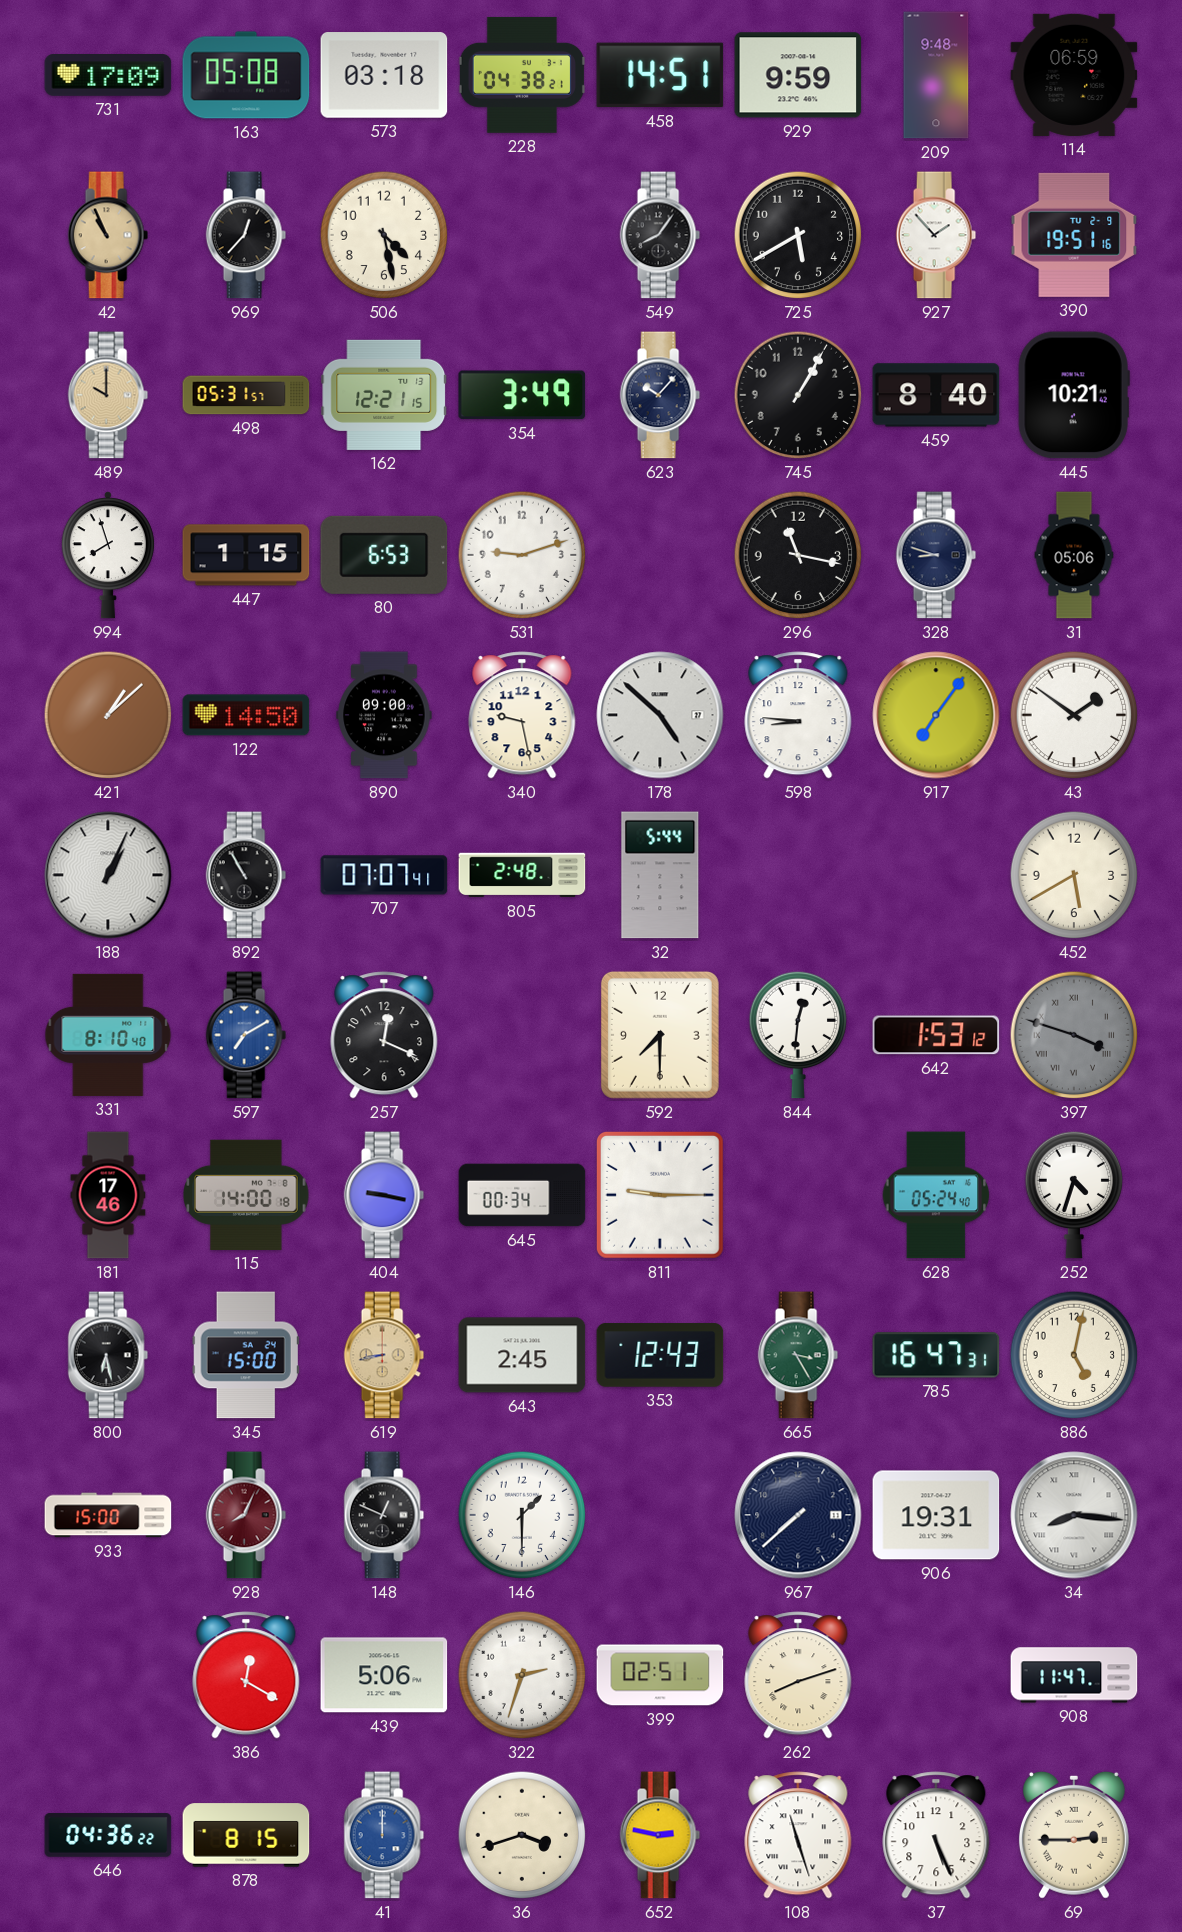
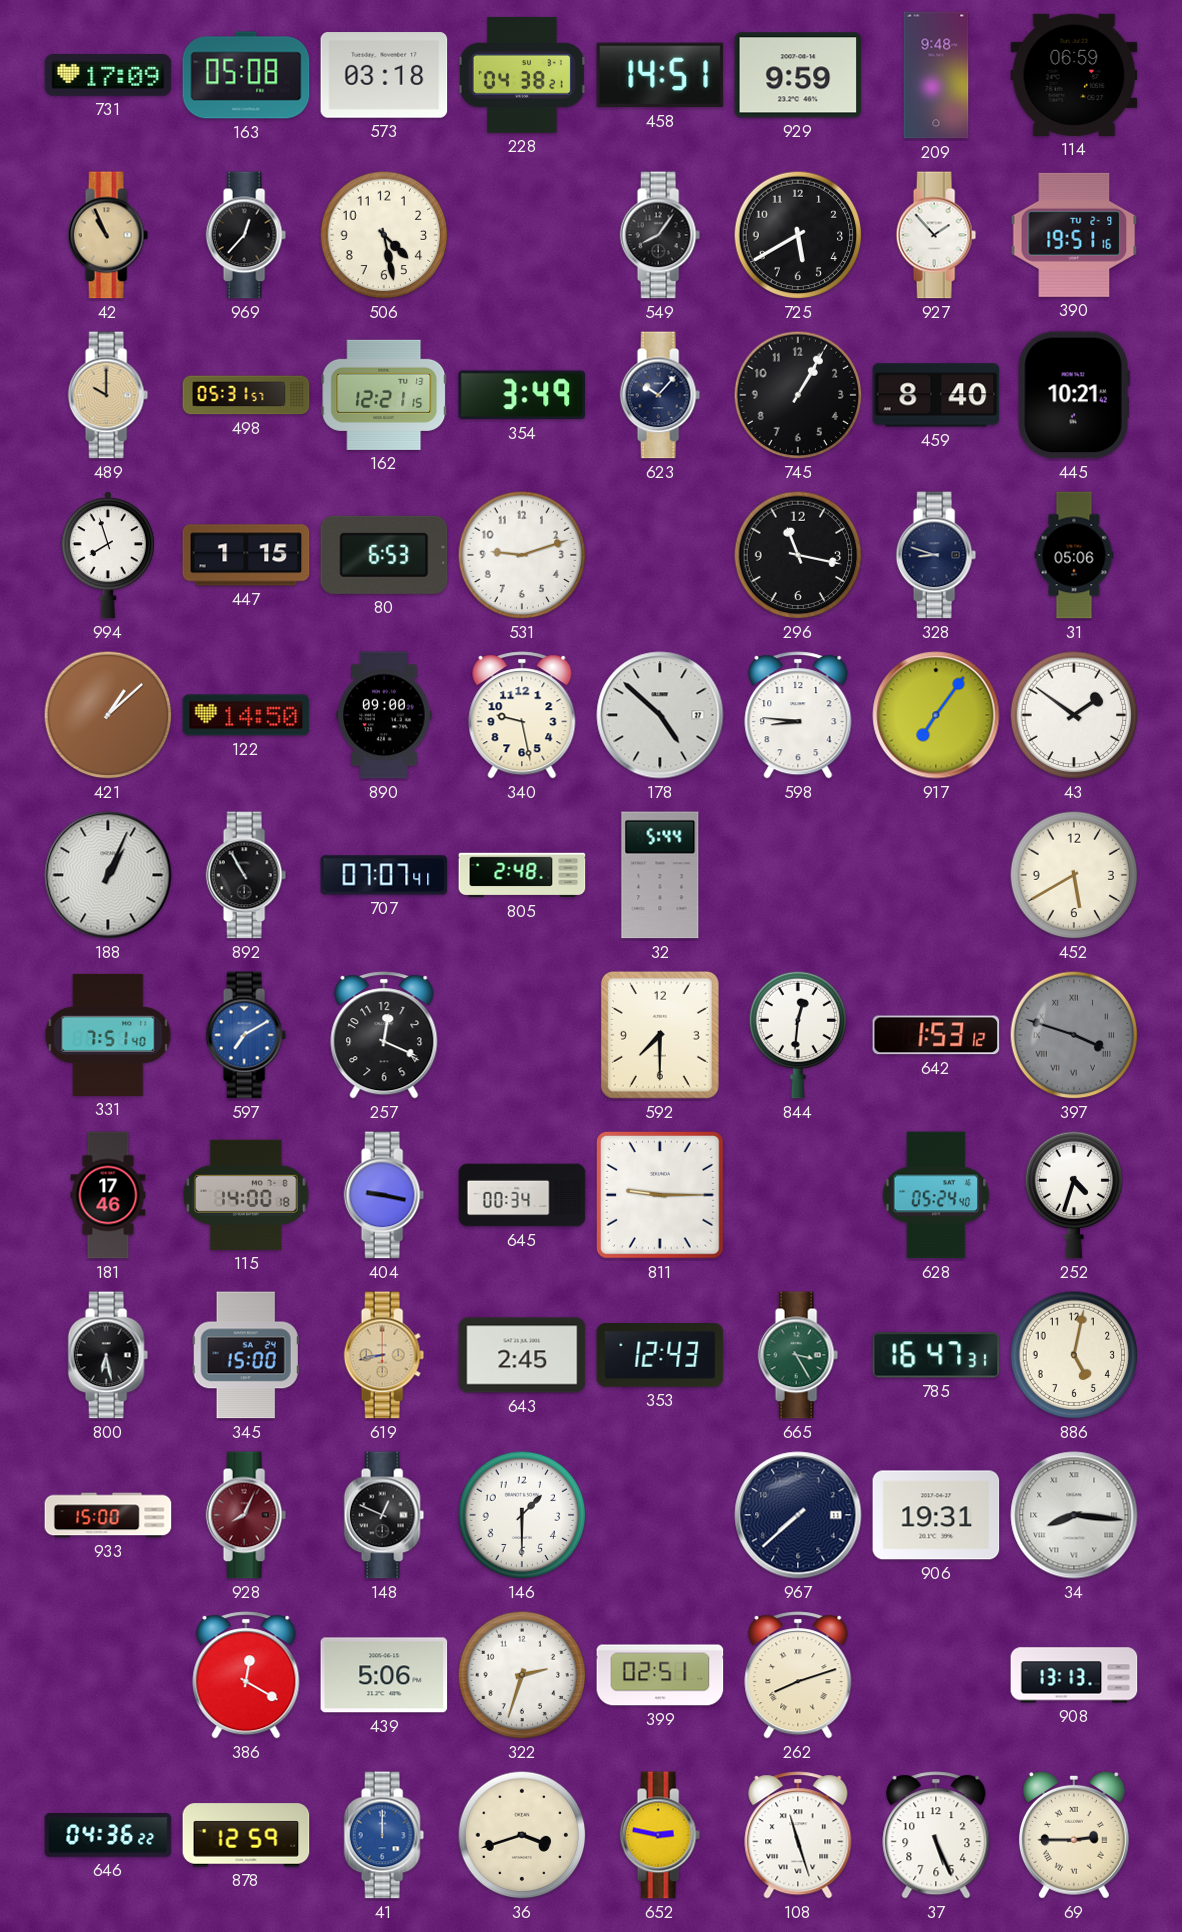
331: 8:10 -> 7:51
908: 11:47 -> 13:13
878: 8:15 -> 12:59
